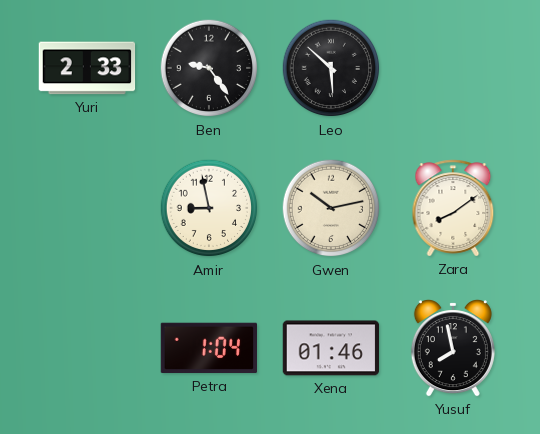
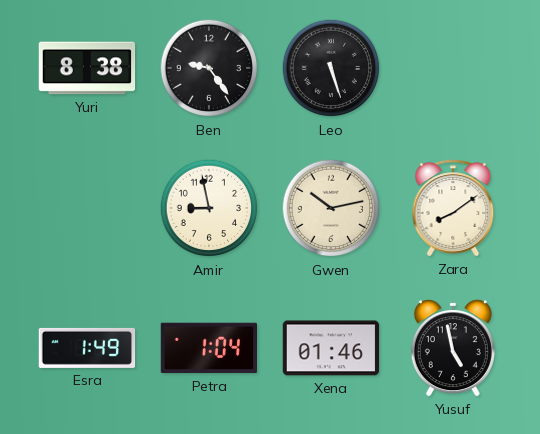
Yuri: 2:33 -> 8:38
Leo: 5:52 -> 5:27
Esra: none -> 1:49
Yusuf: 7:58 -> 4:58
